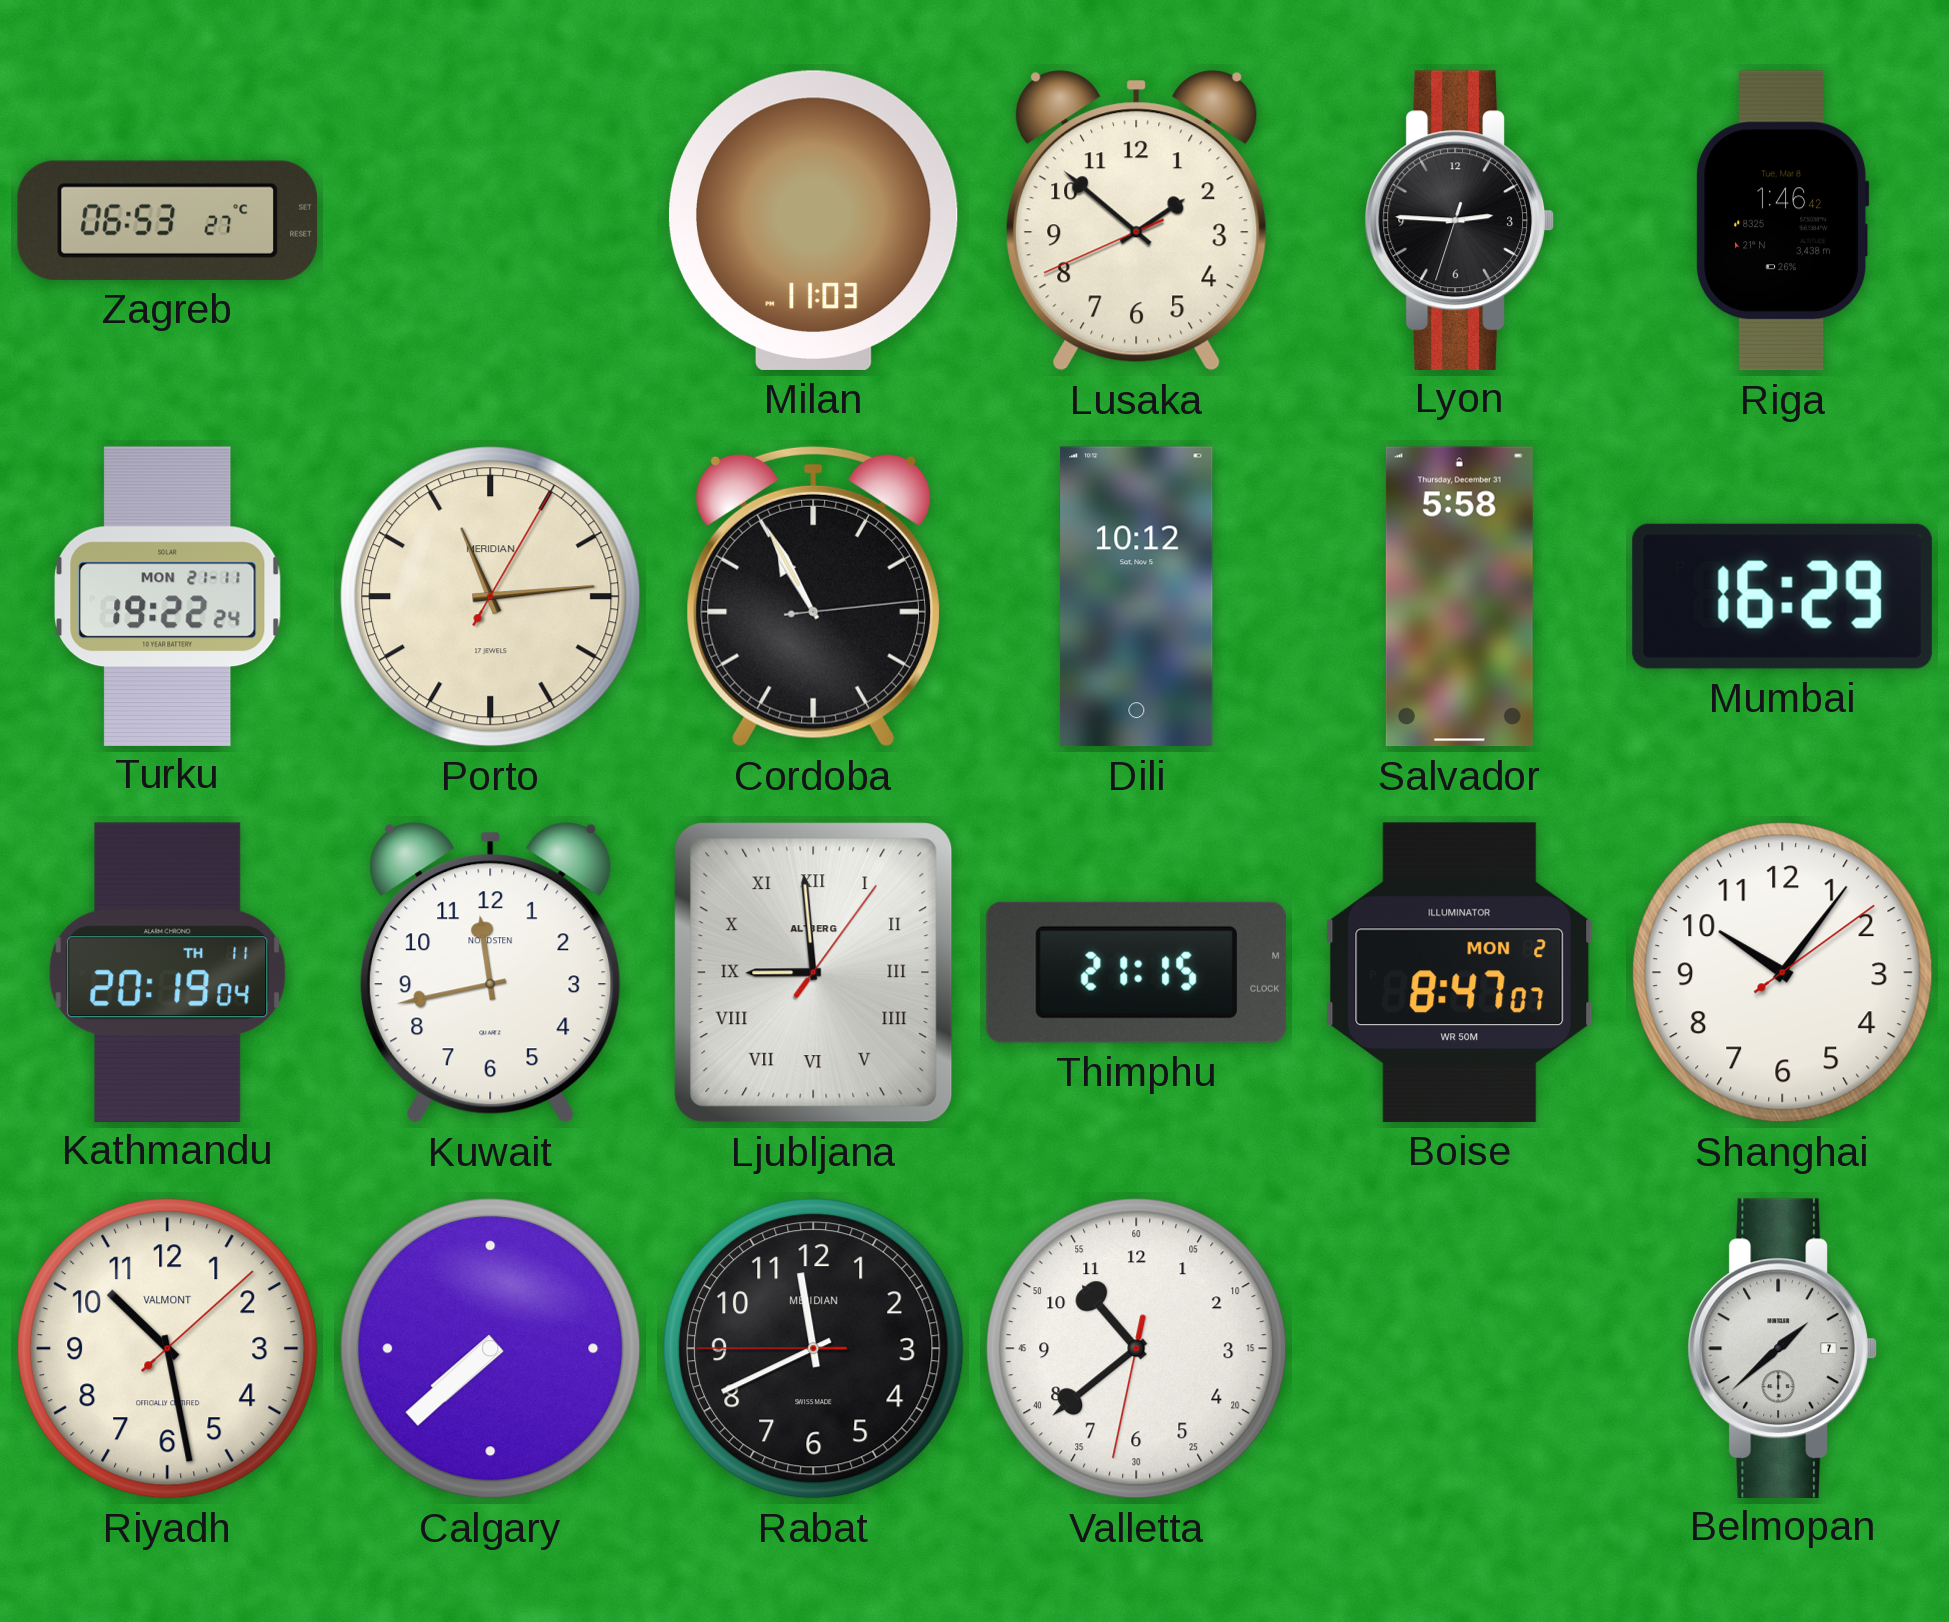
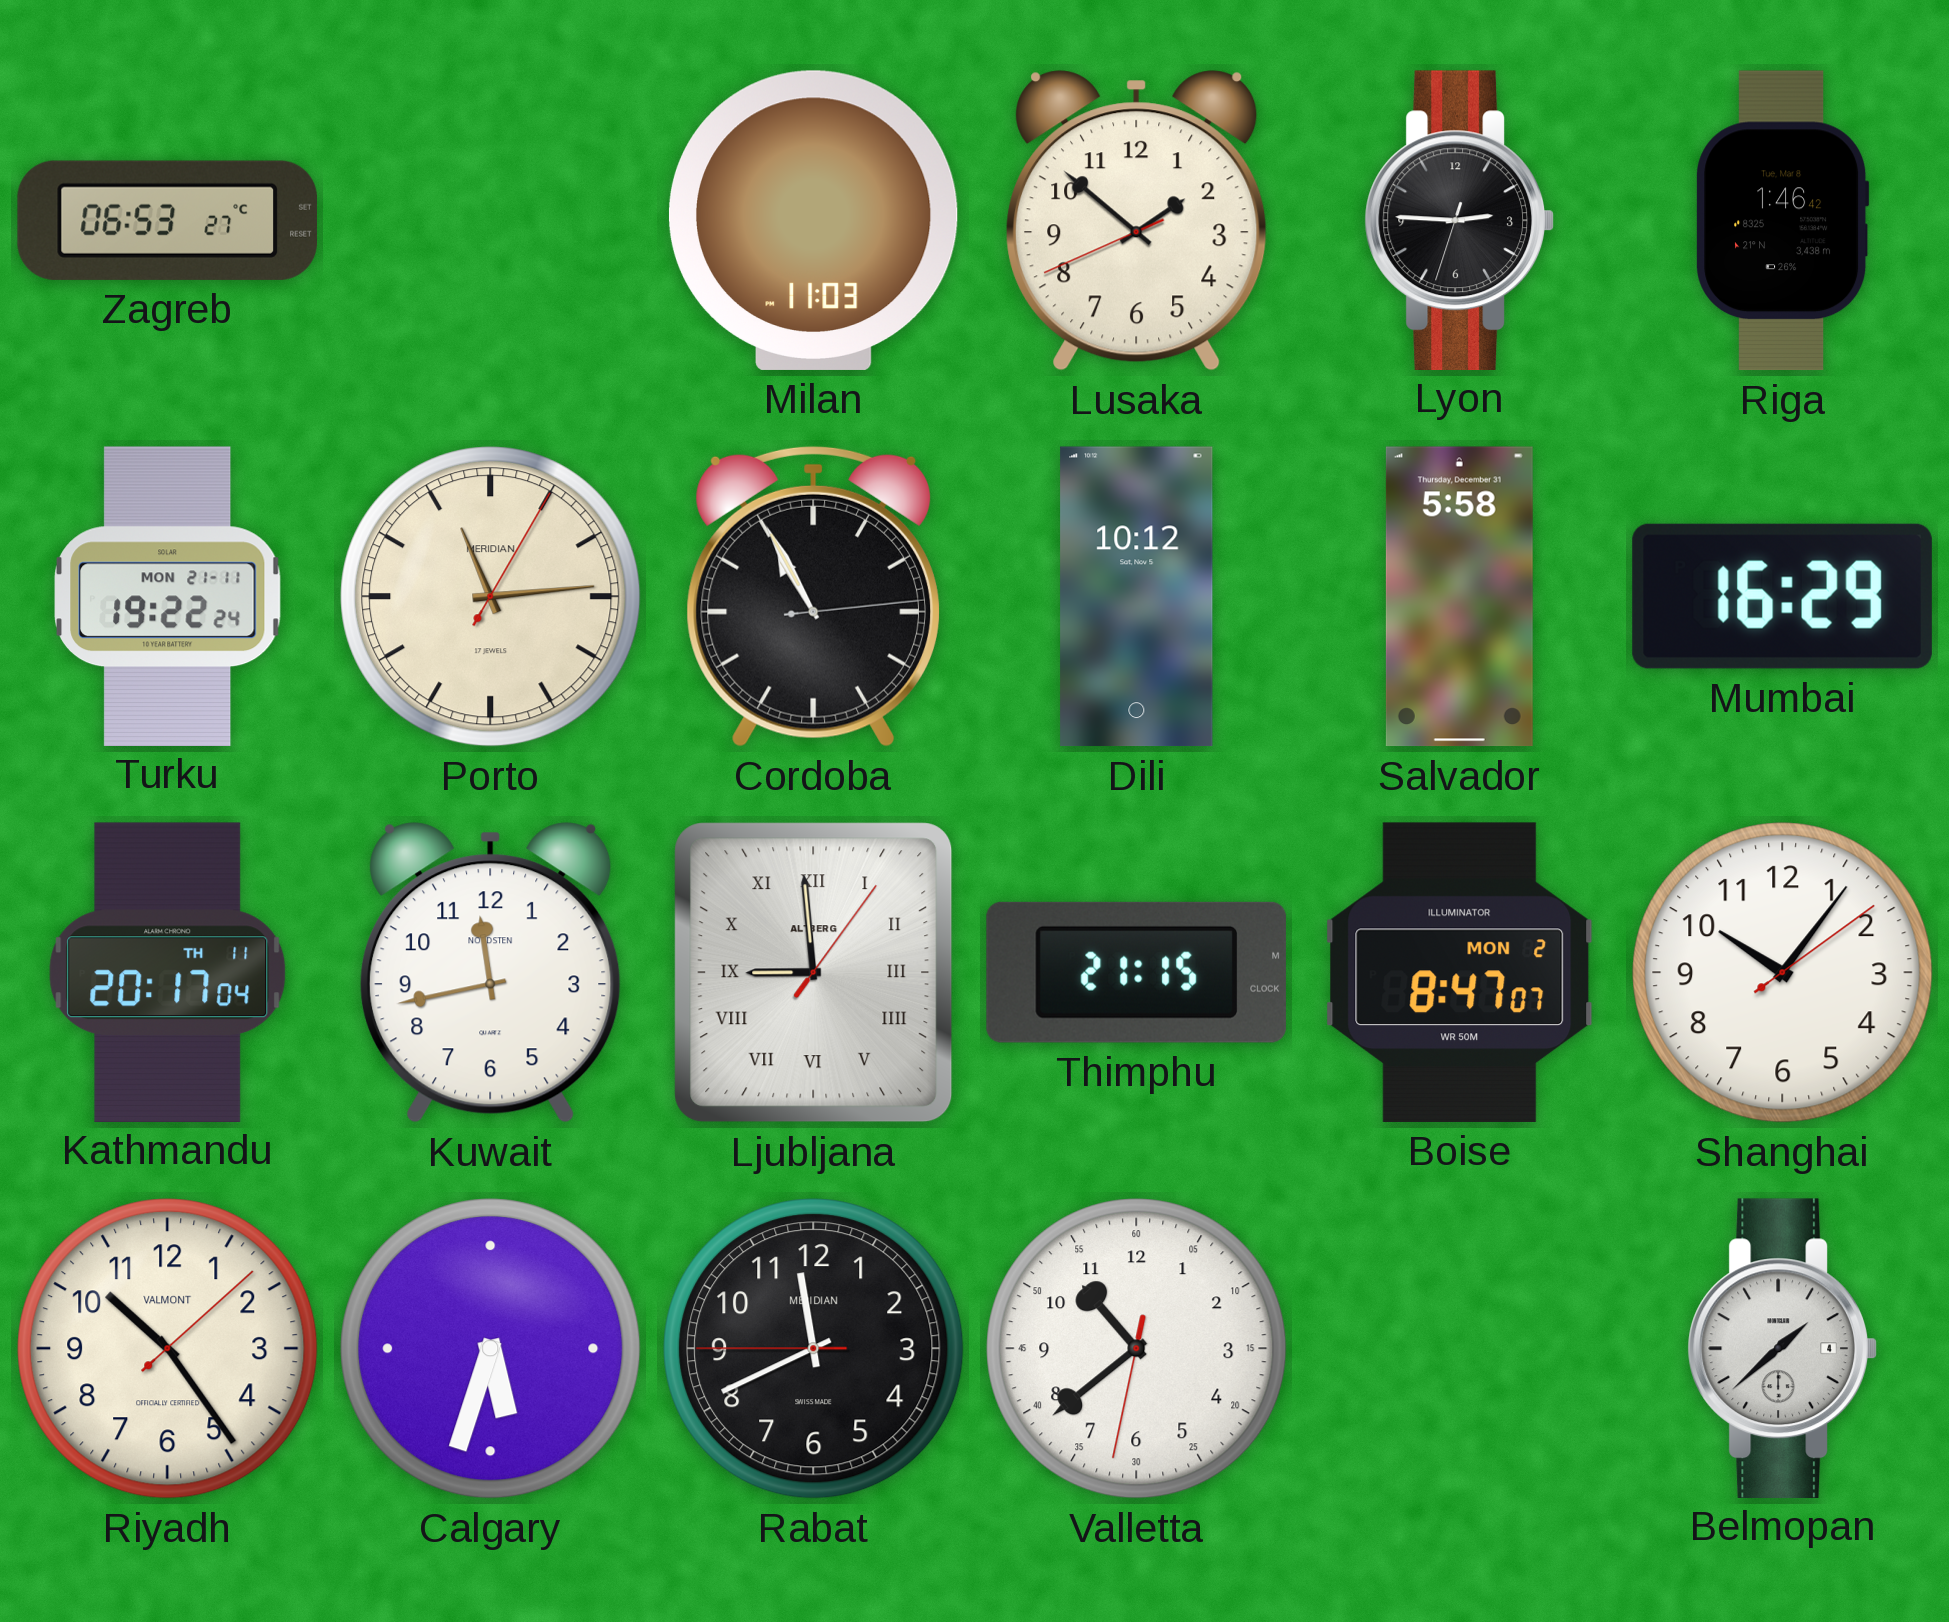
Kathmandu: 20:19 -> 20:17
Riyadh: 10:28 -> 10:24
Calgary: 7:38 -> 5:33
Belmopan date: 7 -> 4
